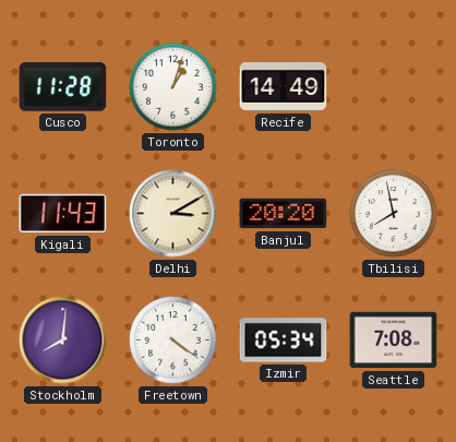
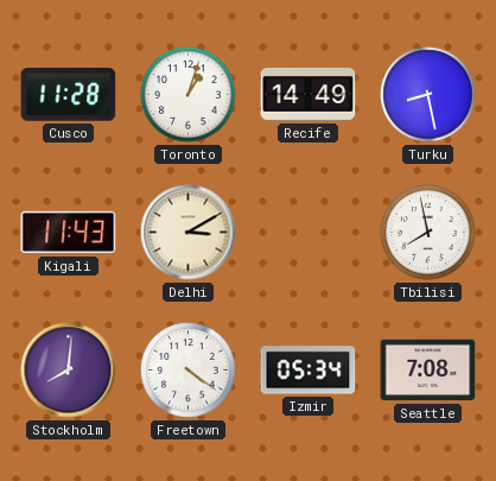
Turku: none -> 8:28
Banjul: 20:20 -> none
